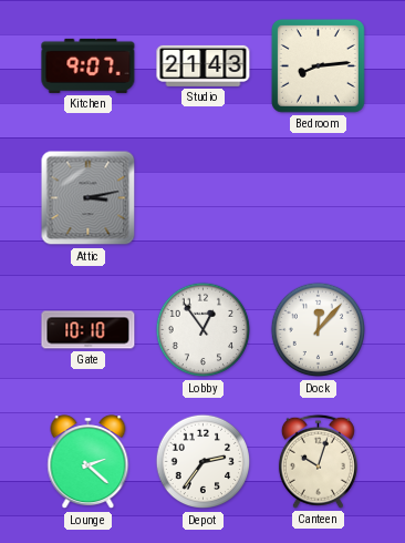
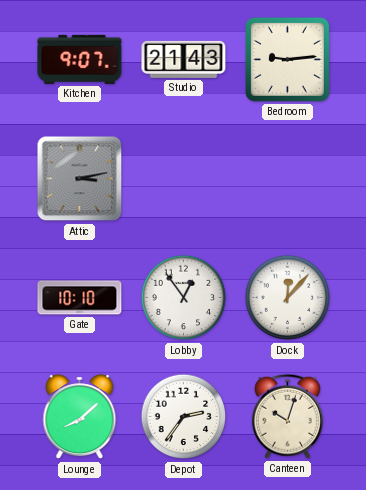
Bedroom: 8:14 -> 9:14
Lounge: 2:22 -> 8:08
